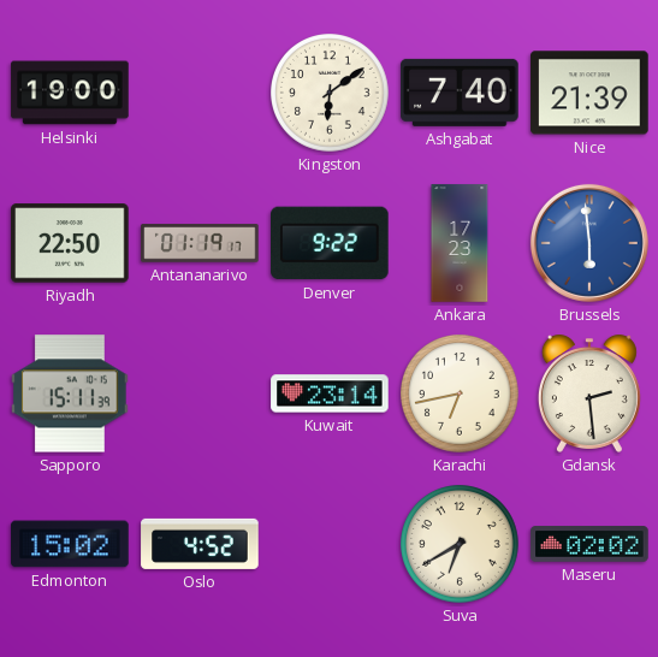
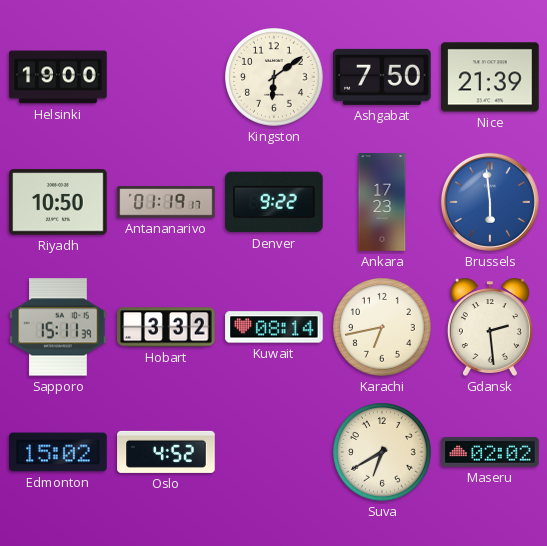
Ashgabat: 7:40 -> 7:50
Riyadh: 22:50 -> 10:50
Hobart: none -> 3:32
Kuwait: 23:14 -> 08:14
